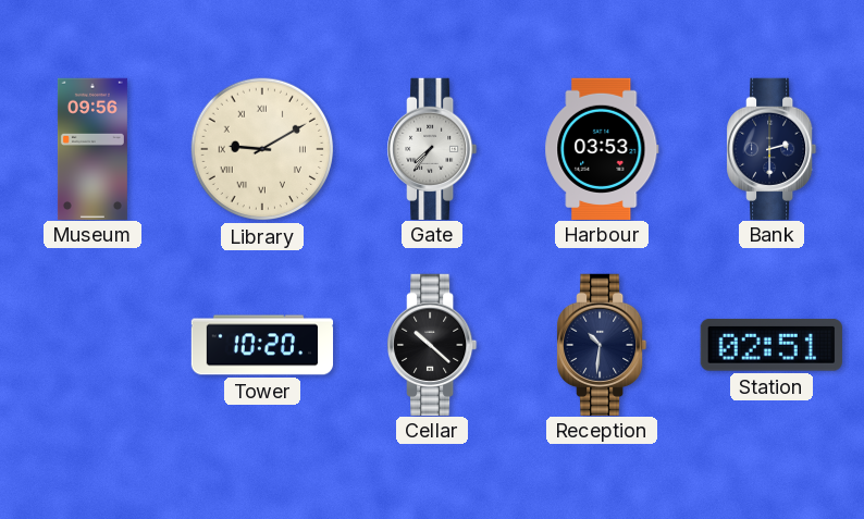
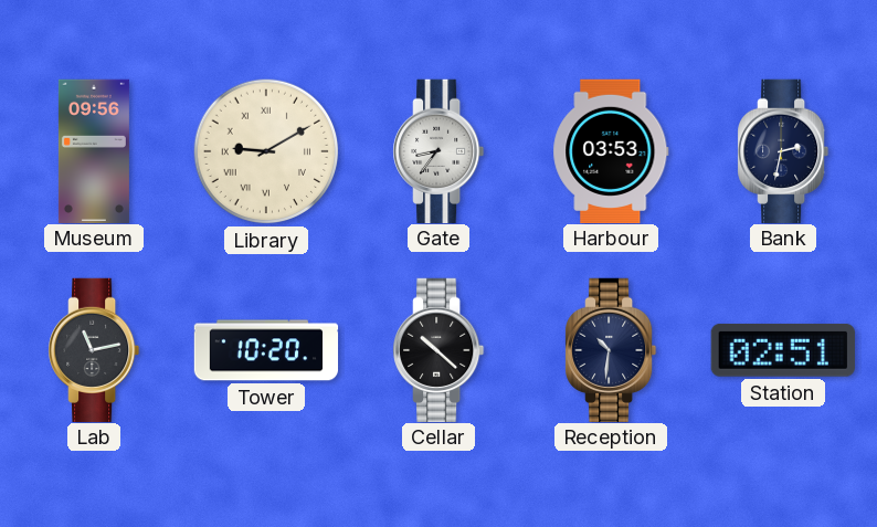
Gate: 7:36 -> 8:36
Bank: 2:30 -> 2:32
Lab: none -> 11:13
